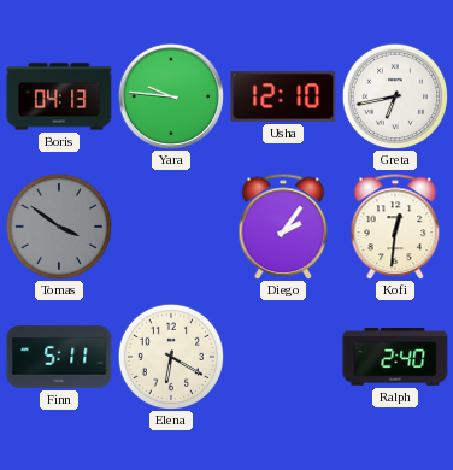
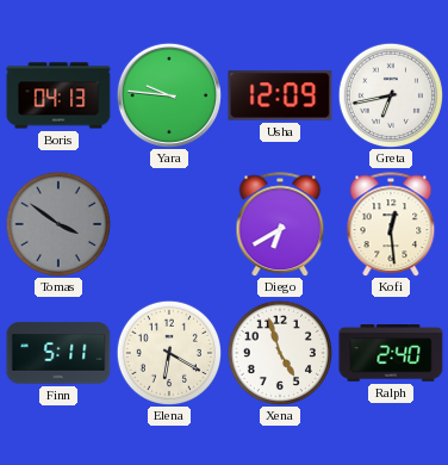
Usha: 12:10 -> 12:09
Diego: 2:06 -> 6:40
Kofi: 12:31 -> 12:29
Xena: none -> 4:57
